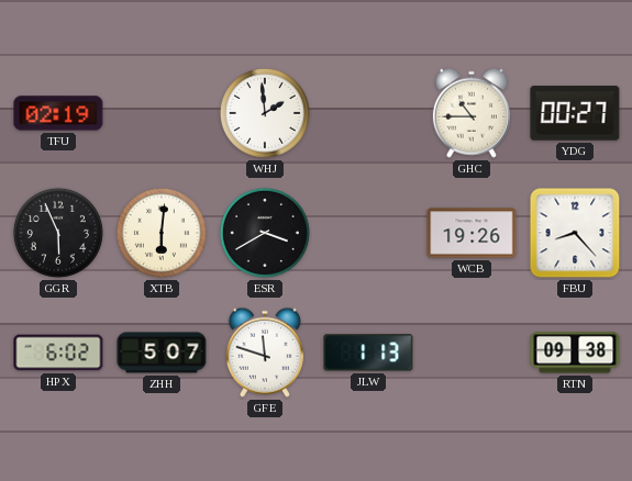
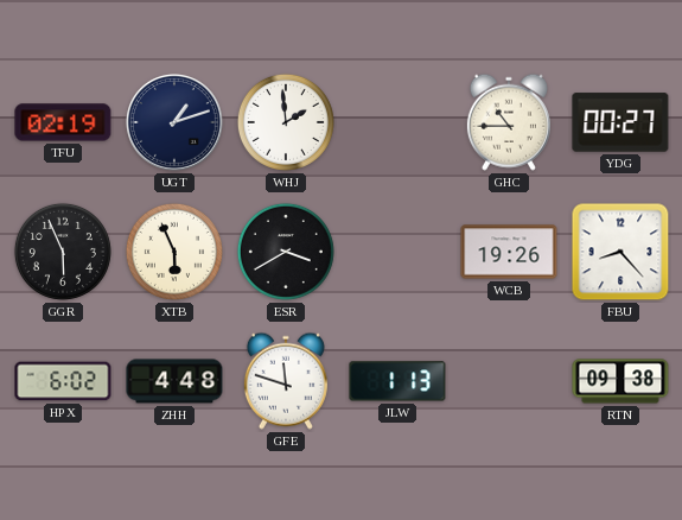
UGT: none -> 1:12
XTB: 6:01 -> 5:56
ZHH: 5:07 -> 4:48
